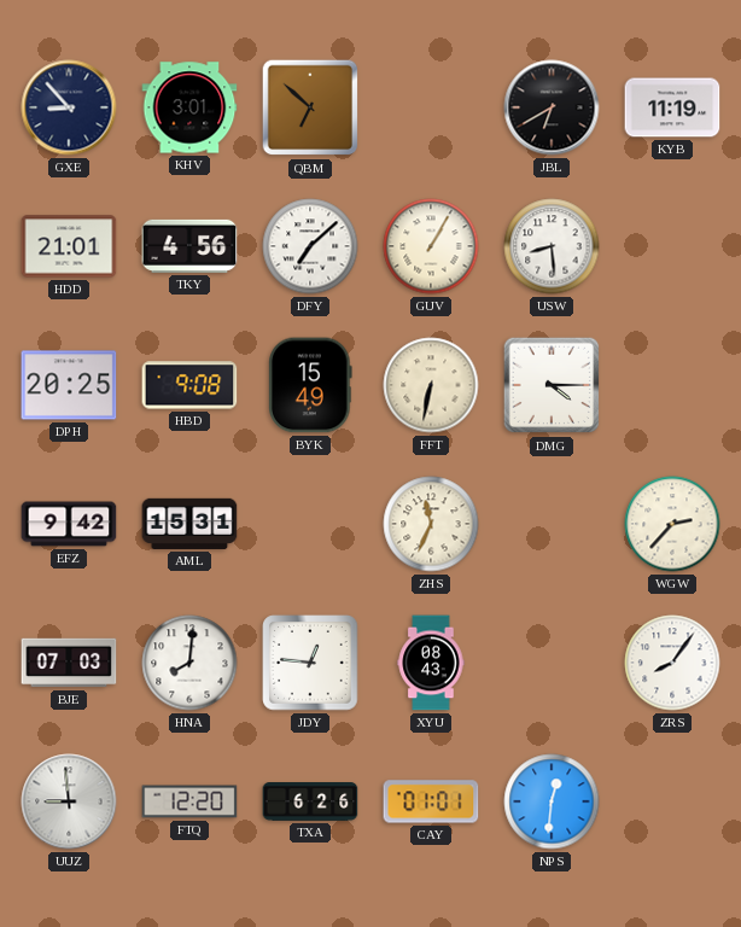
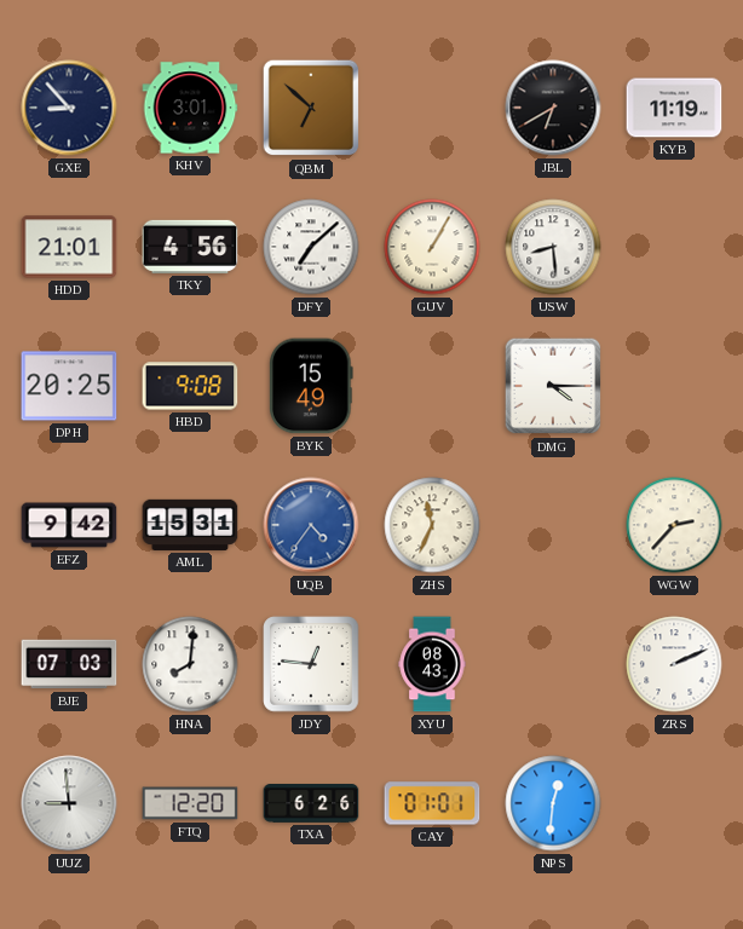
FFT: 6:32 -> none
UQB: none -> 4:36
ZRS: 8:06 -> 2:11
